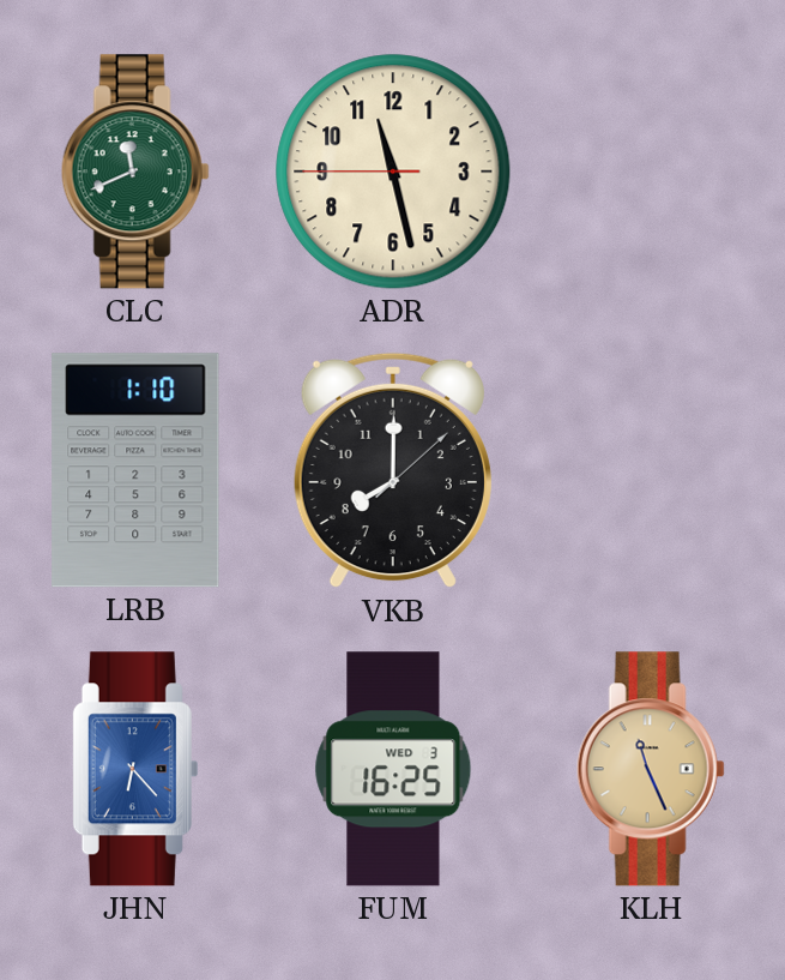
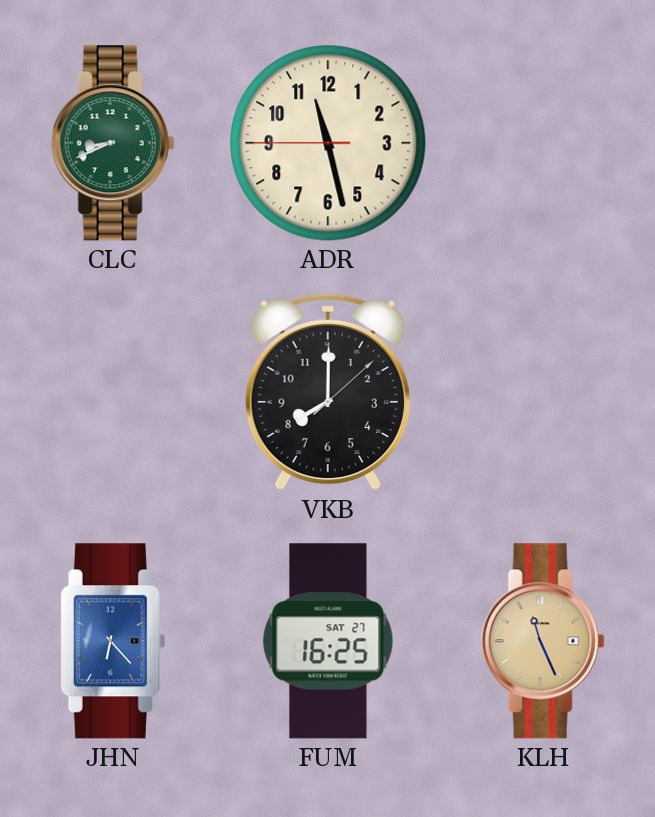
CLC: 11:41 -> 8:41
LRB: 1:10 -> none
FUM date: WED 3 -> SAT 27
